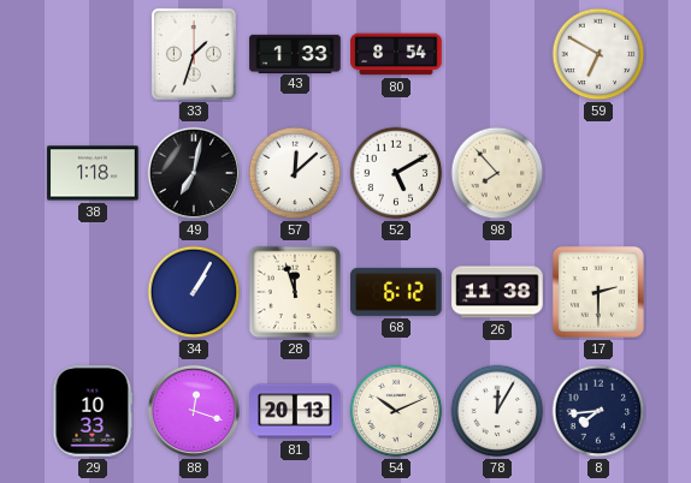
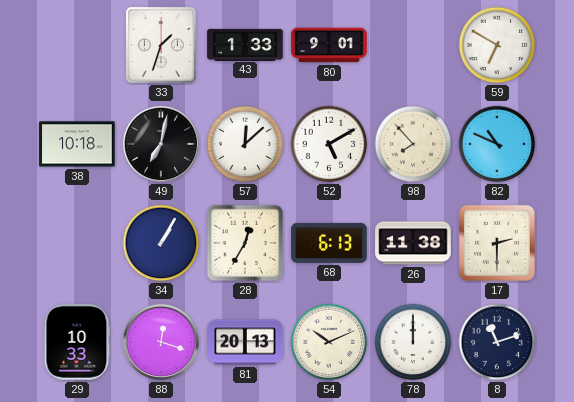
80: 8:54 -> 9:01
38: 1:18 -> 10:18
82: none -> 10:49
28: 11:57 -> 12:35
68: 6:12 -> 6:13
78: 12:05 -> 12:00
8: 7:44 -> 11:12
